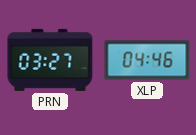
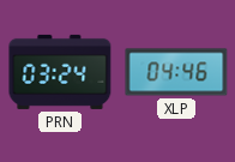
PRN: 03:27 -> 03:24
